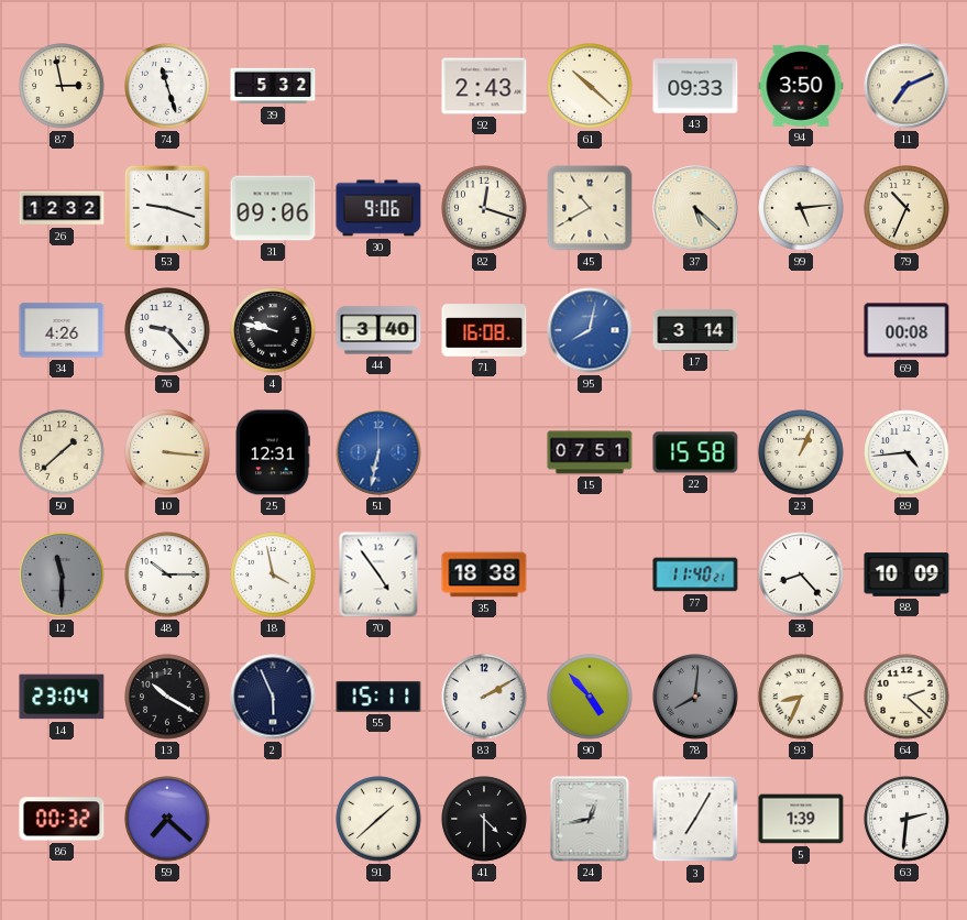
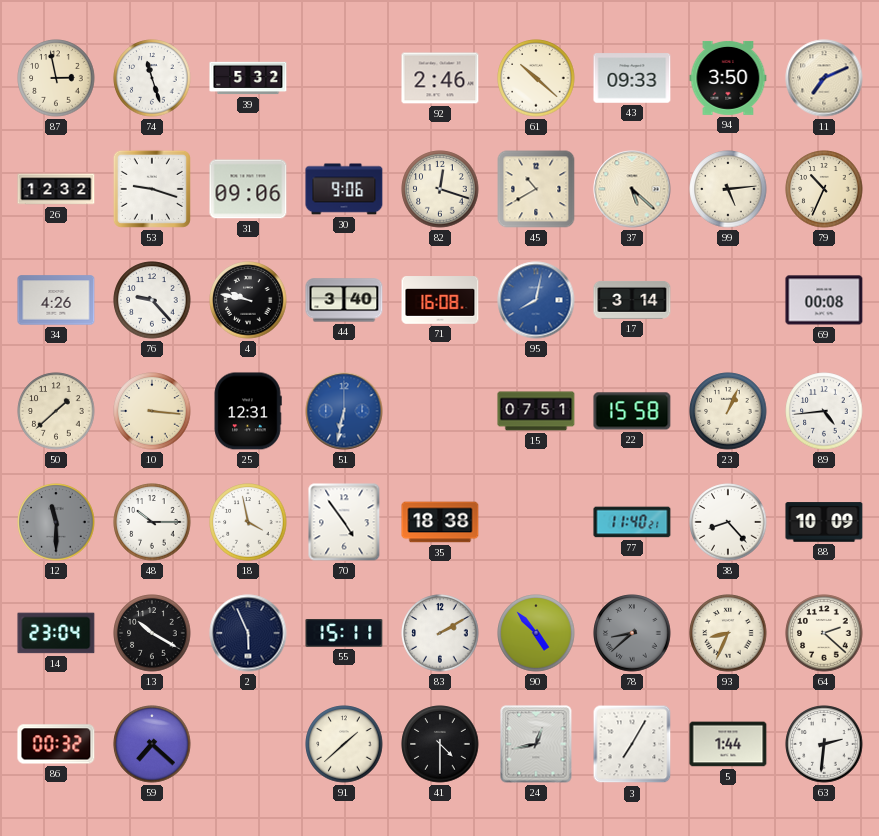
92: 2:43 -> 2:46
78: 8:01 -> 8:38
5: 1:39 -> 1:44
